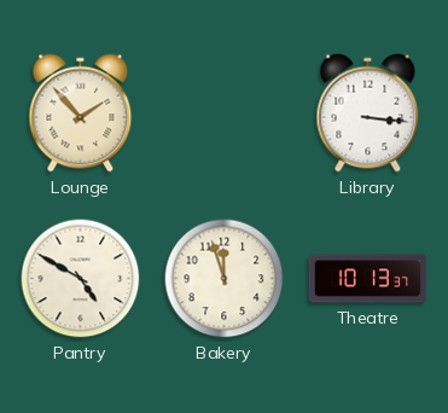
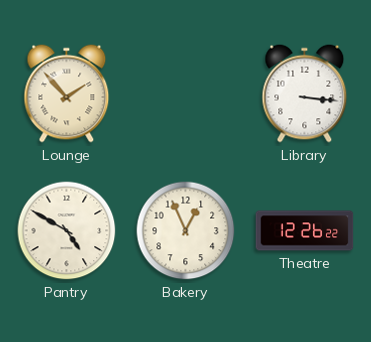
Bakery: 11:57 -> 12:56
Theatre: 10:13 -> 12:26
